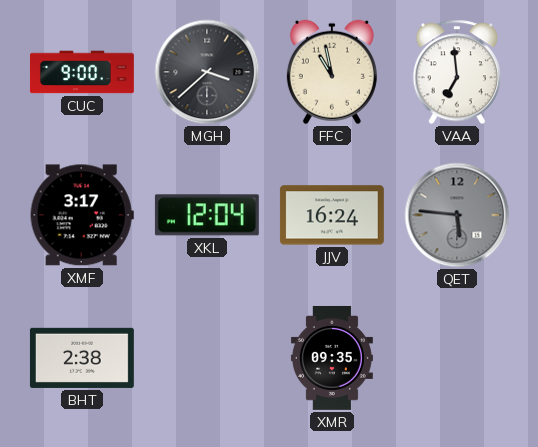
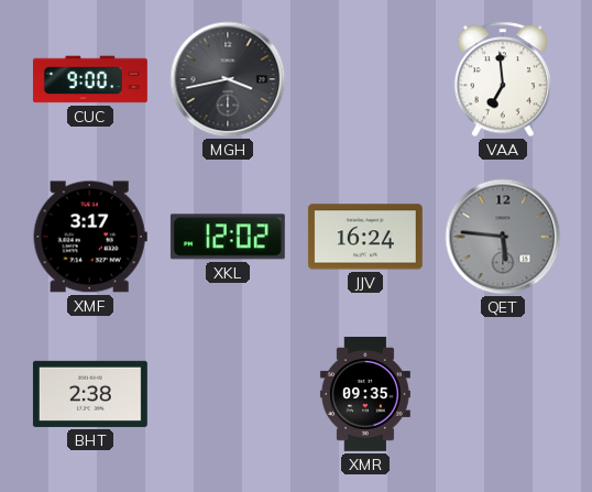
MGH: 3:38 -> 3:43
FFC: 10:58 -> none
XKL: 12:04 -> 12:02
